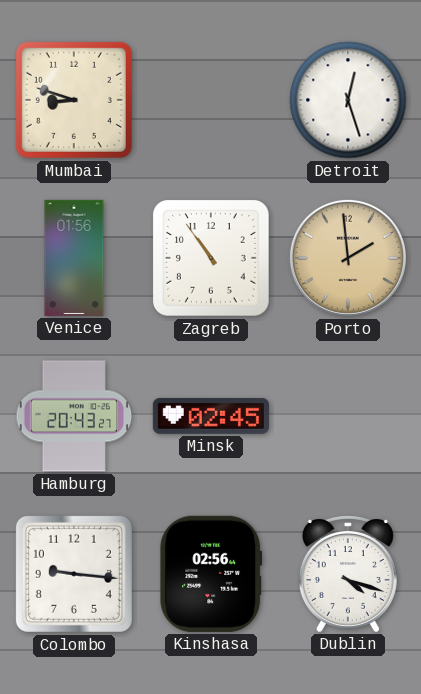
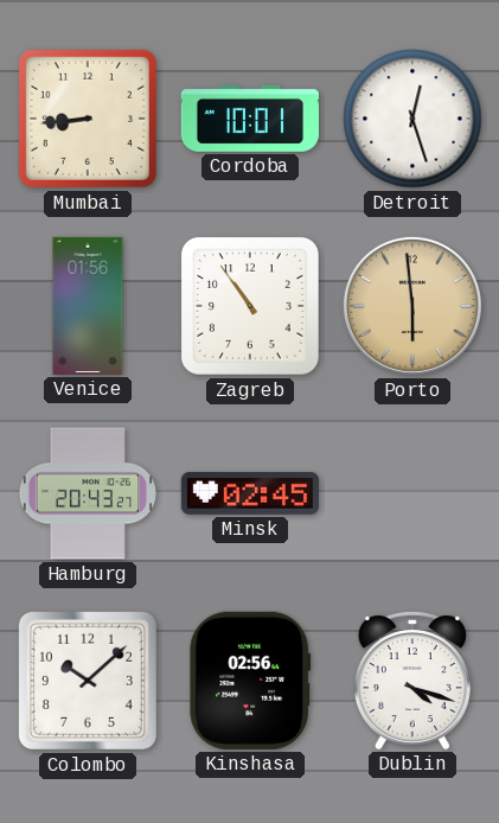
Mumbai: 8:48 -> 8:44
Cordoba: none -> 10:01
Porto: 1:59 -> 5:59
Colombo: 9:16 -> 10:08
